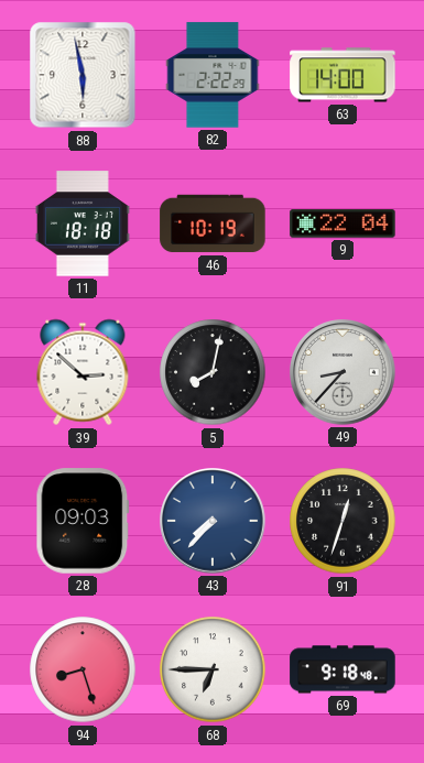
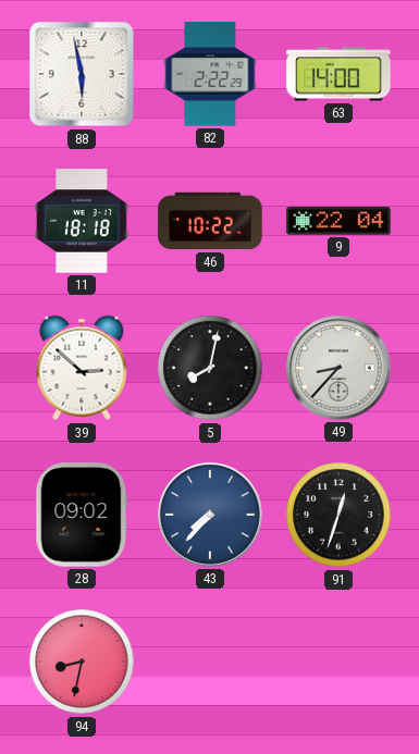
46: 10:19 -> 10:22
28: 09:03 -> 09:02
94: 8:27 -> 8:32
68: 6:45 -> none
69: 9:18 -> none
